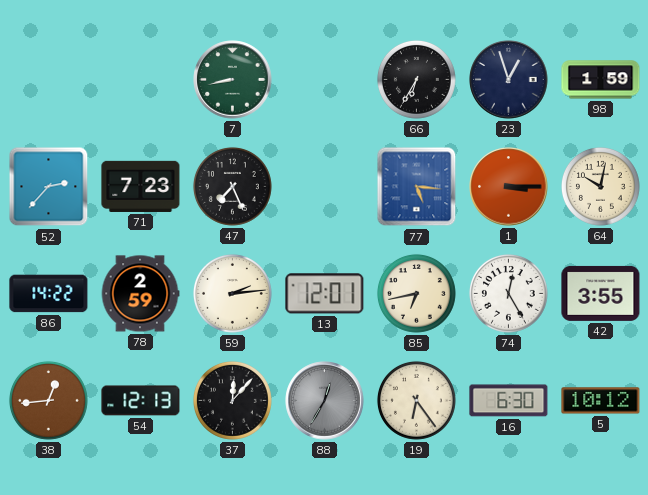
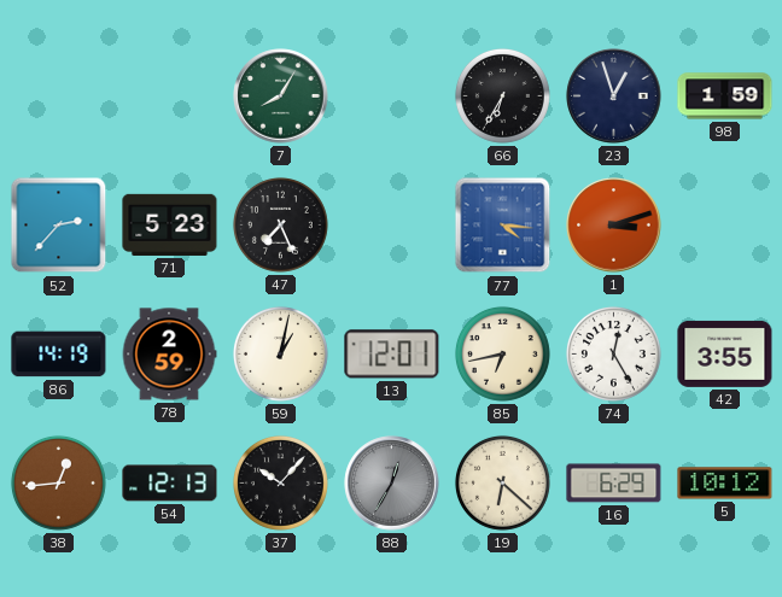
7: 8:43 -> 8:05
71: 7:23 -> 5:23
77: 5:16 -> 4:16
1: 3:15 -> 3:12
64: 10:02 -> none
86: 14:22 -> 14:19
59: 2:14 -> 1:02
37: 12:07 -> 10:07
19: 6:24 -> 6:22
16: 6:30 -> 6:29
